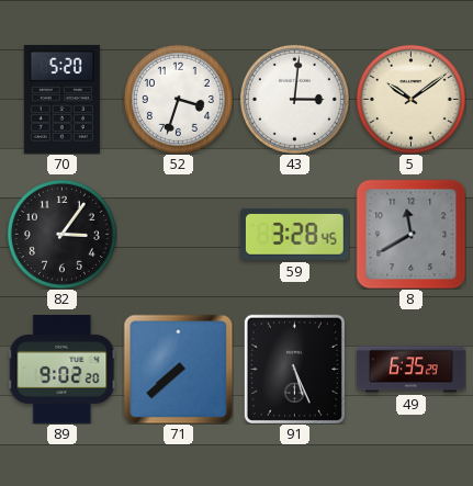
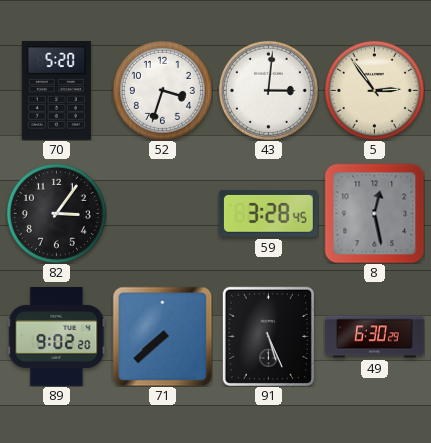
5: 10:09 -> 2:54
8: 11:40 -> 12:28
49: 6:35 -> 6:30
